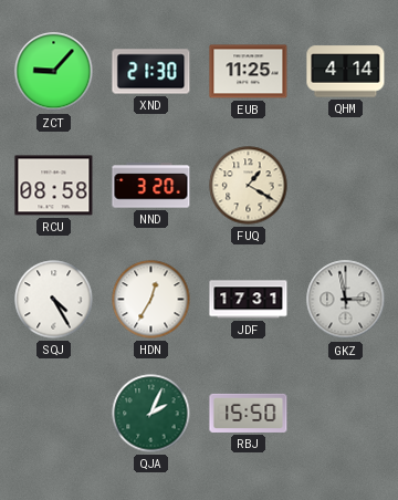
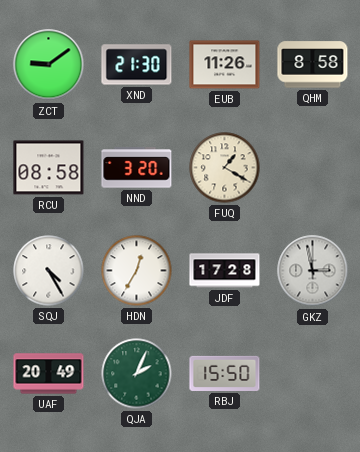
ZCT: 9:07 -> 9:09
EUB: 11:25 -> 11:26
QHM: 4:14 -> 8:58
JDF: 17:31 -> 17:28
UAF: none -> 20:49
